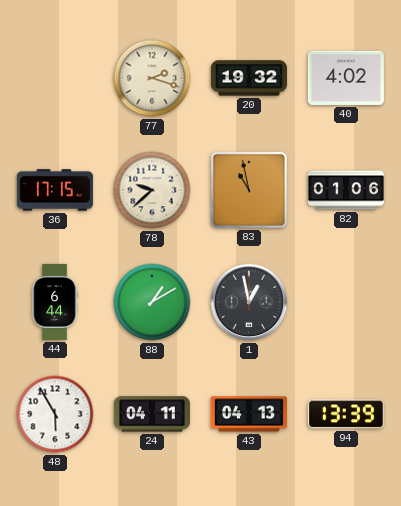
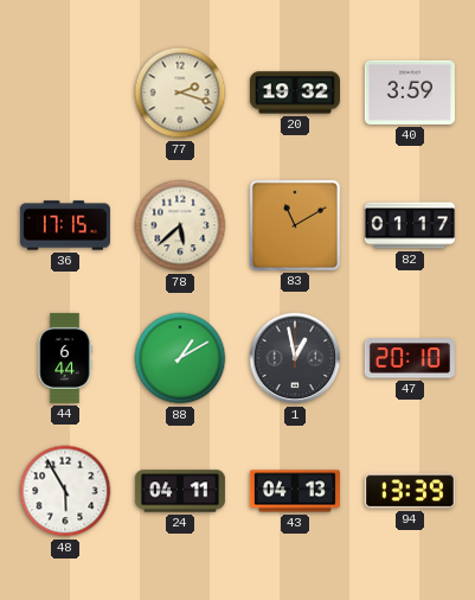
40: 4:02 -> 3:59
78: 9:38 -> 5:38
83: 10:58 -> 11:10
82: 01:06 -> 01:17
47: none -> 20:10
